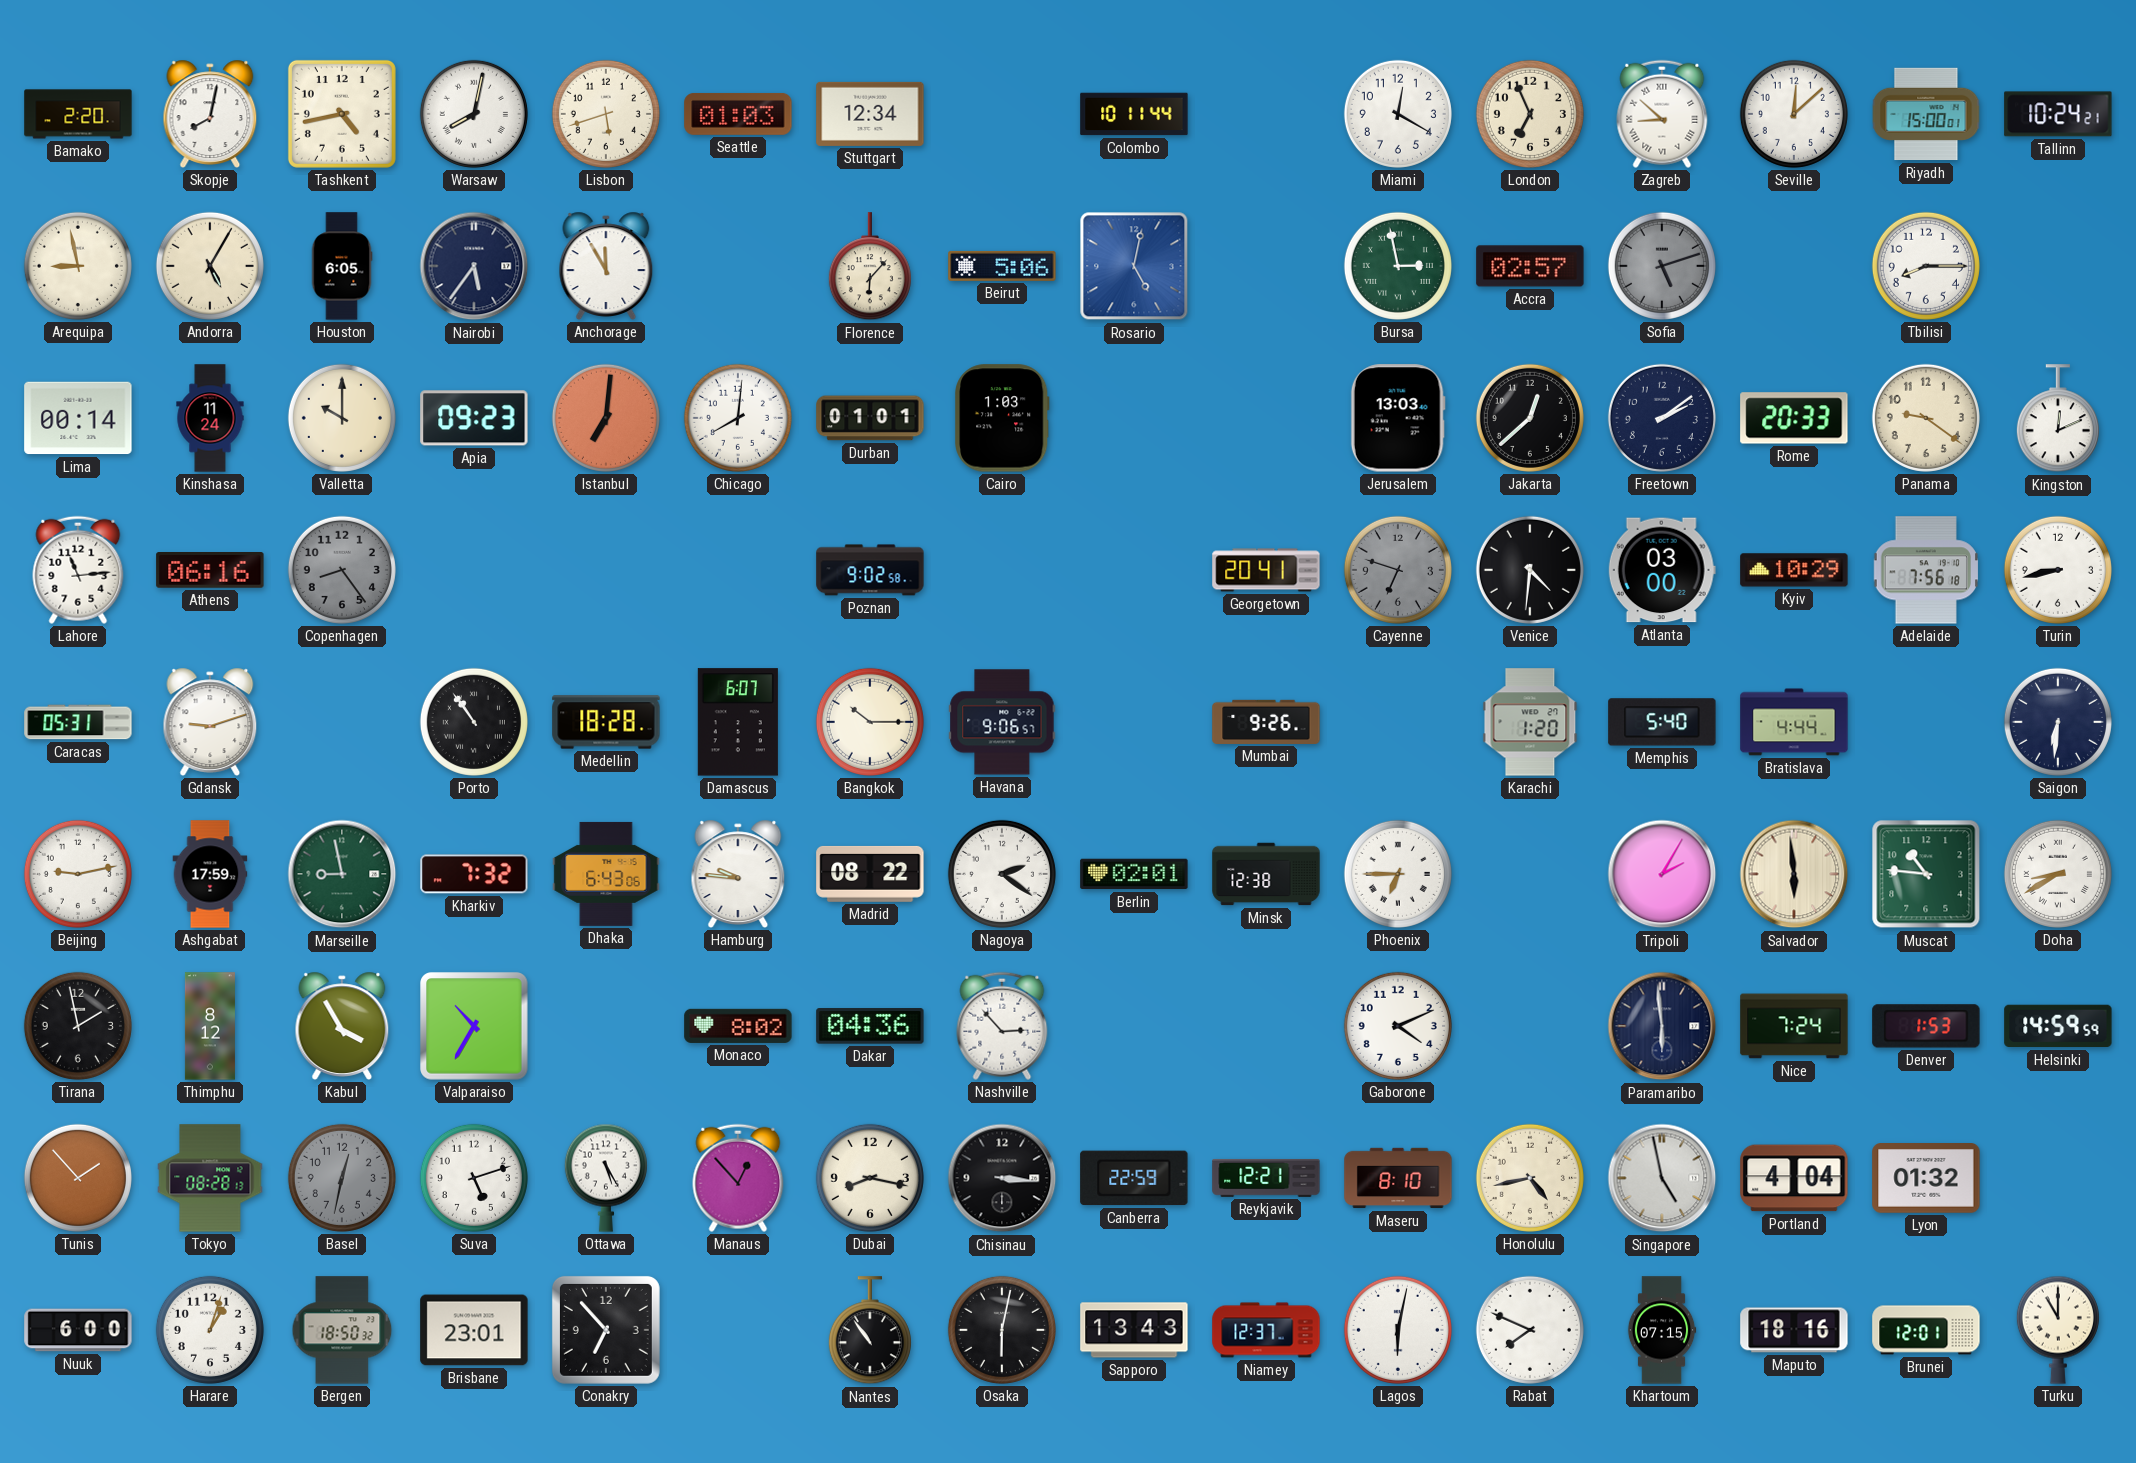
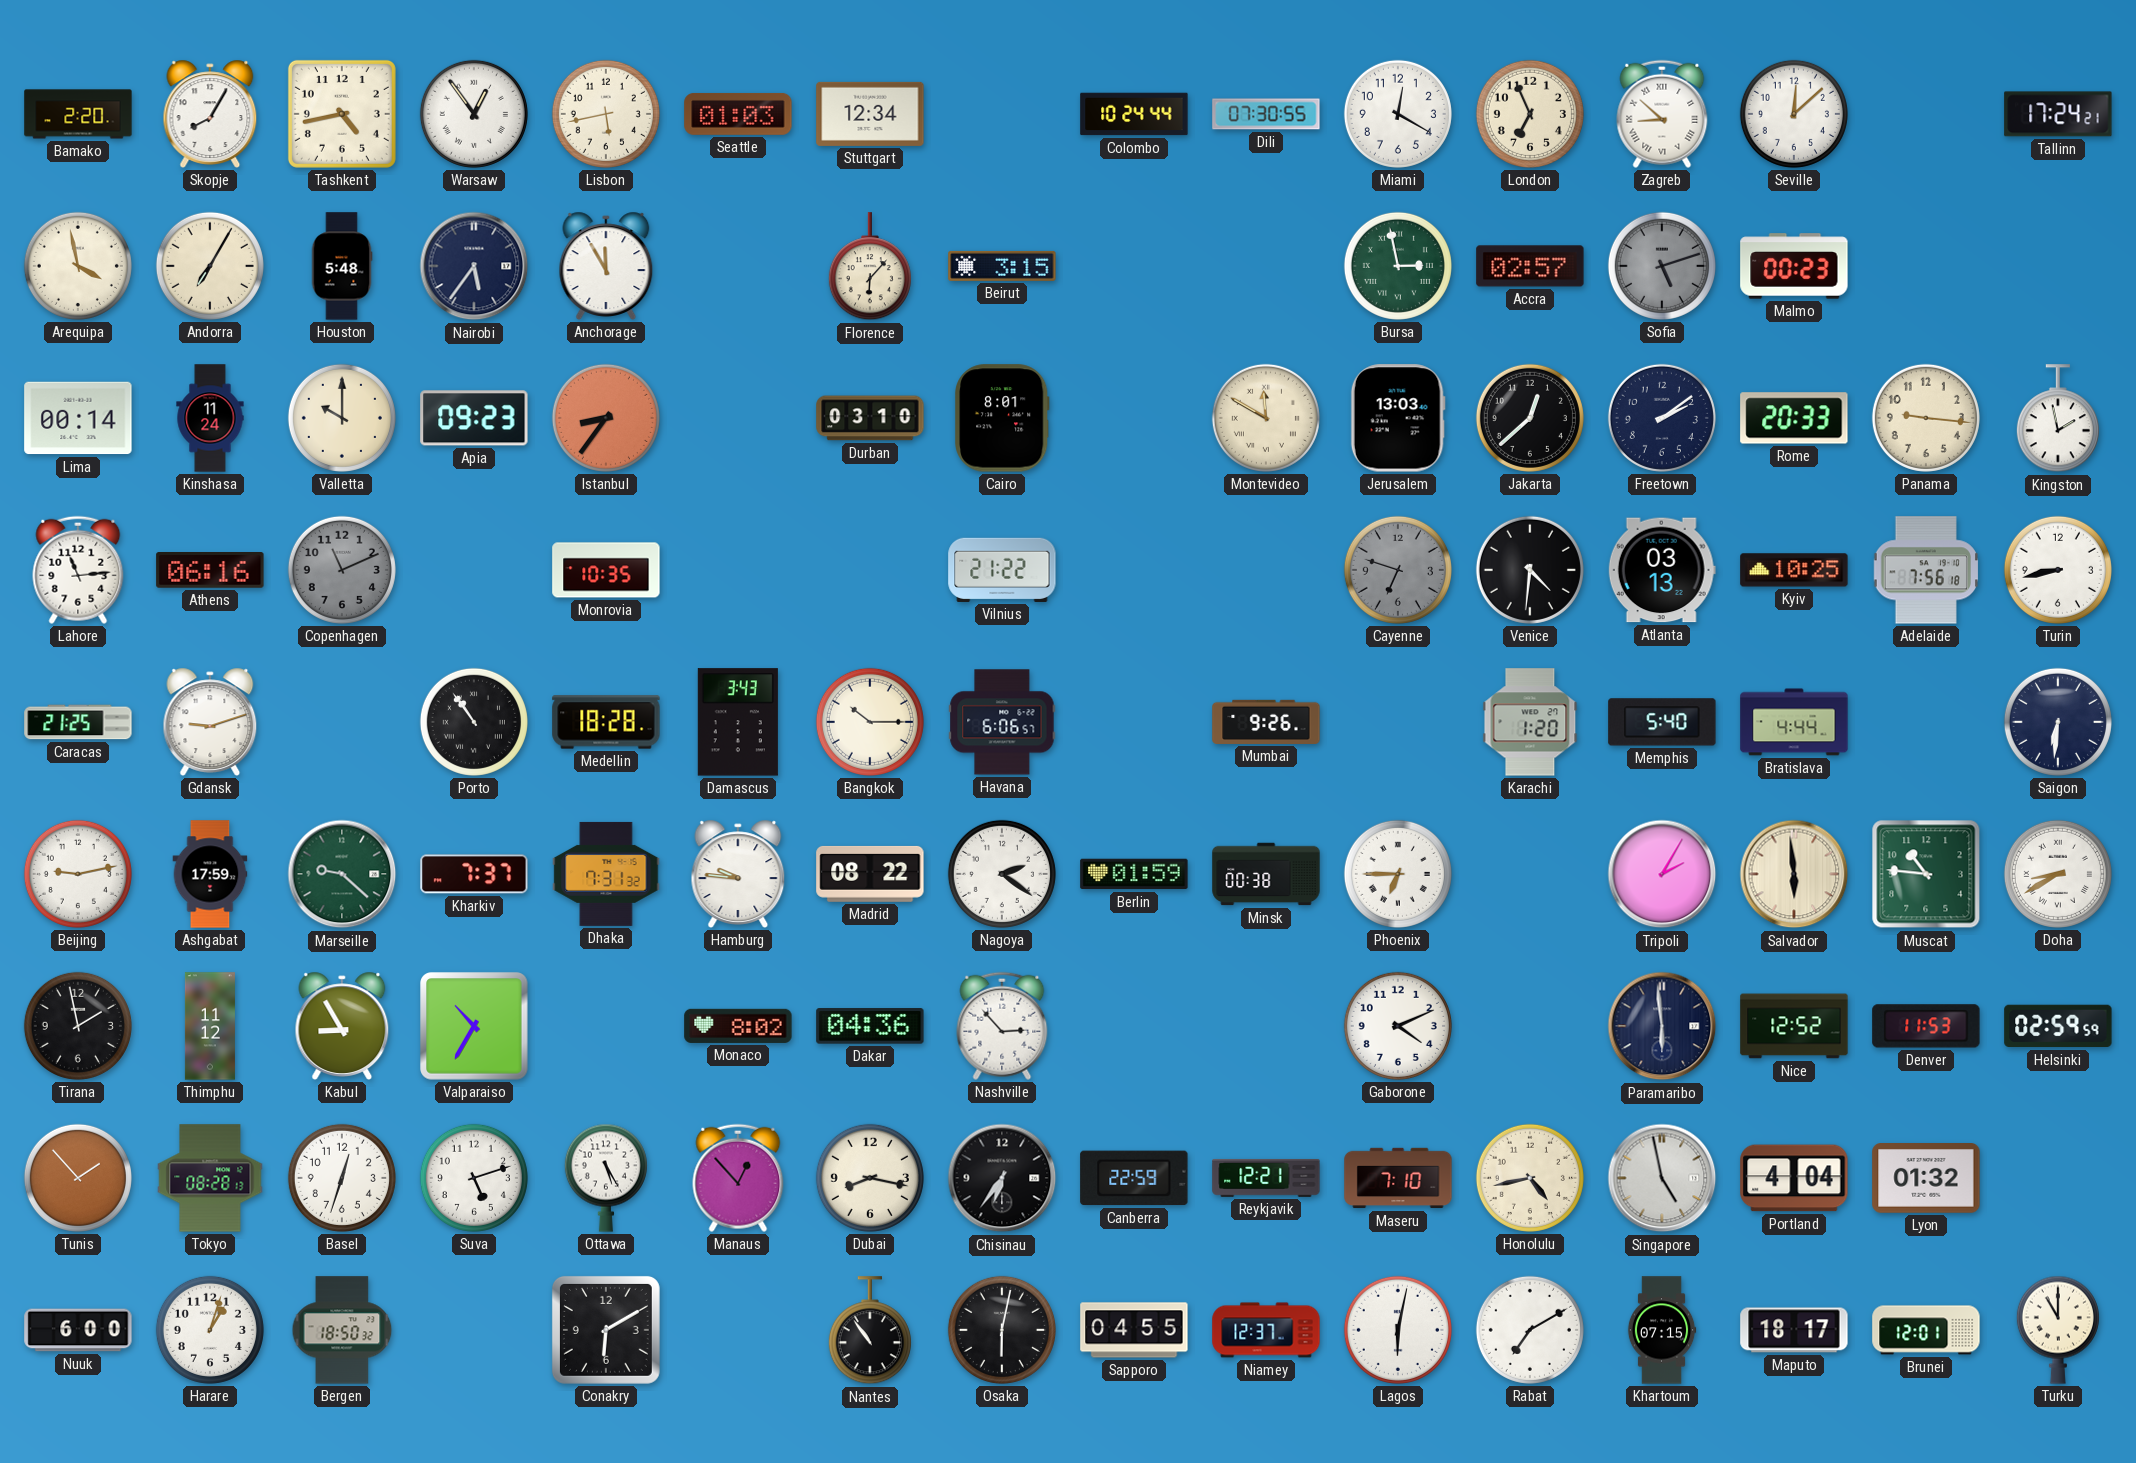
Skopje: 8:02 -> 8:05
Warsaw: 8:02 -> 12:54
Lisbon: 5:42 -> 5:43
Colombo: 10:11 -> 10:24
Dili: none -> 07:30
Riyadh: 15:00 -> none
Tallinn: 10:24 -> 17:24
Arequipa: 8:58 -> 3:58
Andorra: 5:05 -> 7:05
Houston: 6:05 -> 5:48
Beirut: 5:06 -> 3:15
Rosario: 5:02 -> none
Malmo: none -> 00:23
Tbilisi: 8:15 -> none
Istanbul: 7:01 -> 8:36
Chicago: 8:01 -> none
Durban: 01:01 -> 03:10
Cairo: 1:03 -> 8:01
Montevideo: none -> 11:50
Panama: 9:21 -> 9:16
Kingston: 12:11 -> 1:58
Copenhagen: 8:24 -> 11:11
Monrovia: none -> 10:35
Poznan: 9:02 -> none
Vilnius: none -> 21:22
Georgetown: 20:41 -> none
Atlanta: 03:00 -> 03:13
Kyiv: 10:29 -> 10:25
Caracas: 05:31 -> 21:25
Damascus: 6:07 -> 3:43
Havana: 9:06 -> 6:06
Marseille: 8:58 -> 9:22
Kharkiv: 7:32 -> 7:37
Dhaka: 6:43 -> 7:31
Berlin: 02:01 -> 01:59
Minsk: 12:38 -> 00:38
Thimphu: 8:12 -> 11:12
Kabul: 3:55 -> 8:55
Nice: 7:24 -> 12:52
Denver: 1:53 -> 11:53
Helsinki: 14:59 -> 02:59
Basel: 12:32 -> 12:33
Basel dial: grey -> white
Chisinau: 3:16 -> 6:36
Maseru: 8:10 -> 7:10
Brisbane: 23:01 -> none
Conakry: 6:53 -> 6:10
Sapporo: 13:43 -> 04:55
Rabat: 7:49 -> 7:10
Maputo: 18:16 -> 18:17
